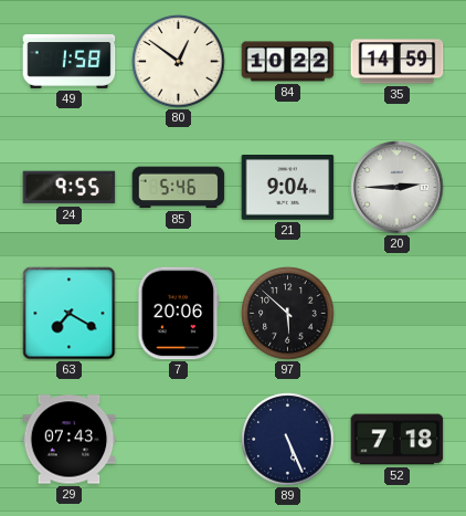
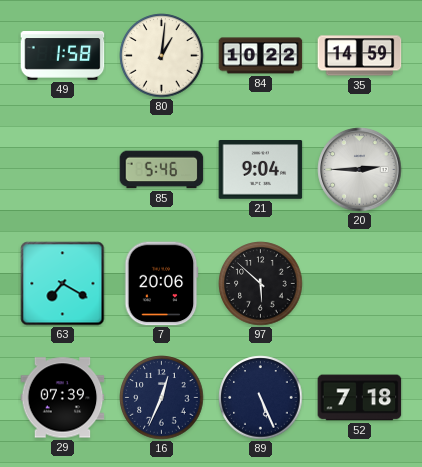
80: 12:51 -> 1:01
24: 9:55 -> none
29: 07:43 -> 07:39
16: none -> 12:34
